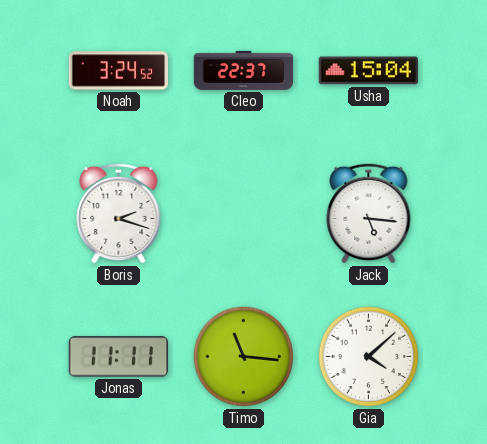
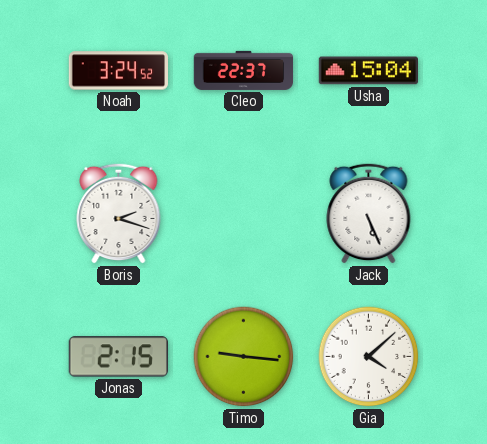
Jack: 5:16 -> 5:26
Jonas: 11:11 -> 2:15
Timo: 11:16 -> 9:16
